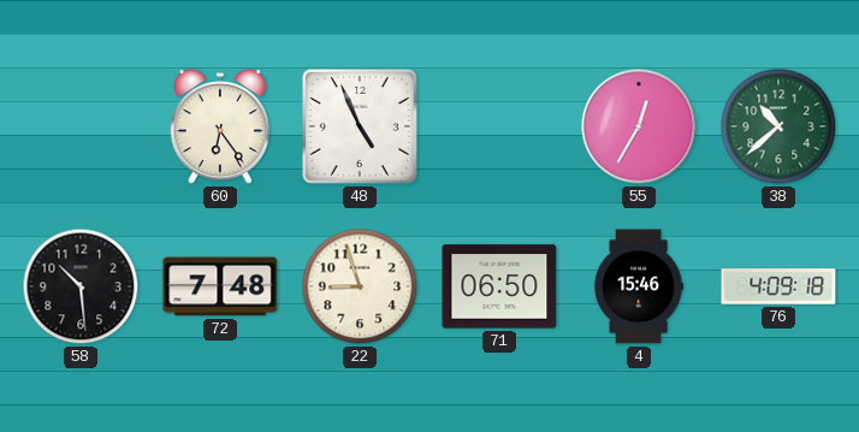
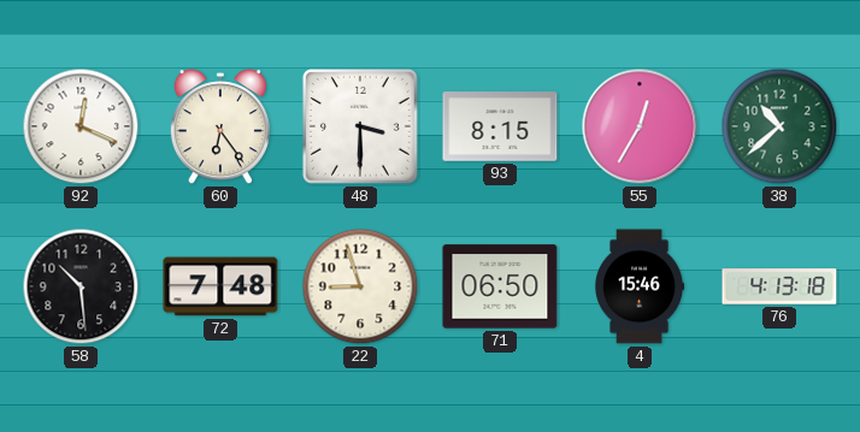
92: none -> 12:19
48: 4:56 -> 3:30
93: none -> 8:15
76: 4:09 -> 4:13
